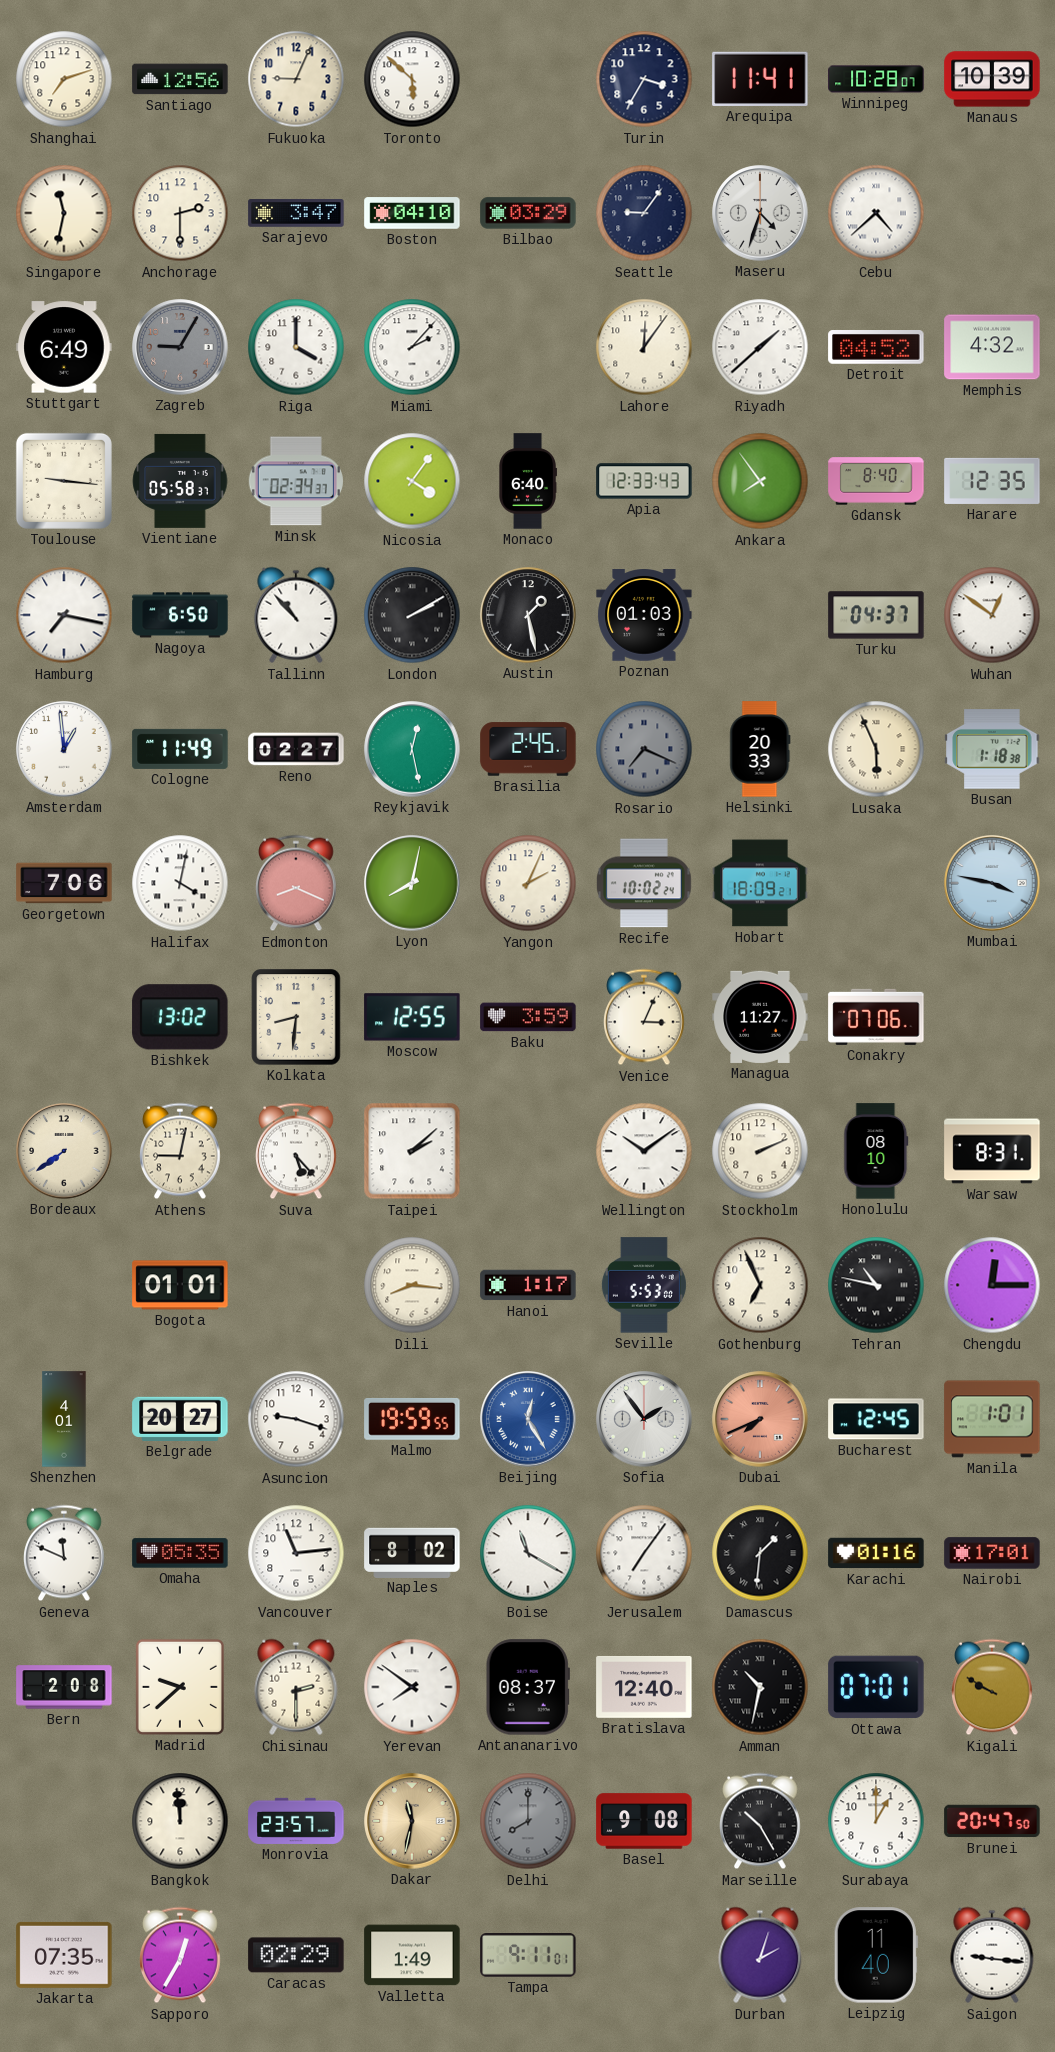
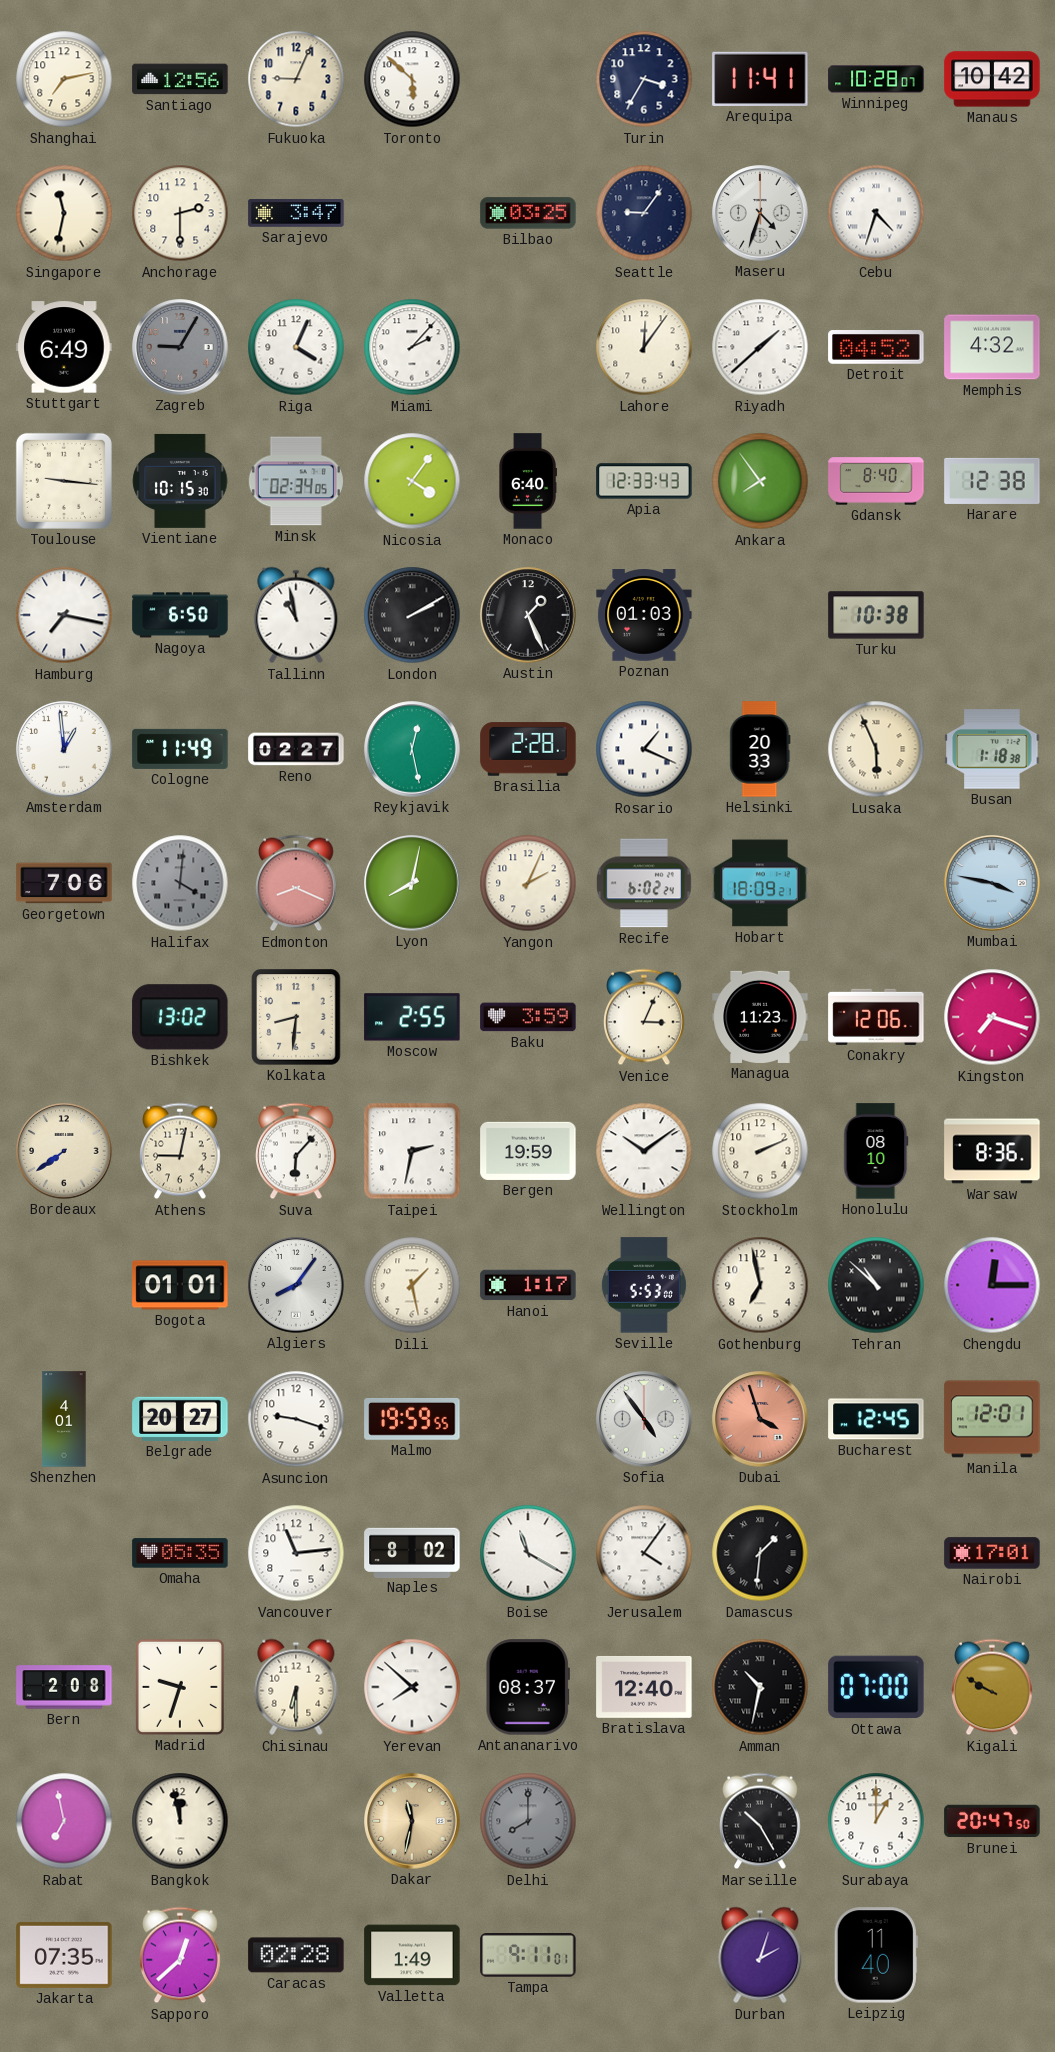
Shanghai: 7:12 -> 7:13
Manaus: 10:39 -> 10:42
Boston: 04:10 -> none
Bilbao: 03:29 -> 03:25
Cebu: 4:38 -> 4:33
Riga: 4:00 -> 4:04
Vientiane: 05:58 -> 10:15
Minsk: 02:34:37 -> 02:34:05
Harare: 12:35 -> 12:38
Tallinn: 10:53 -> 10:58
Austin: 1:28 -> 1:26
Turku: 04:37 -> 10:38
Wuhan: 12:51 -> none
Brasilia: 2:45 -> 2:28
Rosario: 7:19 -> 1:19
Rosario dial: grey -> white
Halifax: 4:02 -> 4:01
Halifax dial: white -> grey
Recife: 10:02 -> 6:02
Moscow: 12:55 -> 2:55
Managua: 11:27 -> 11:23
Conakry: 07:06 -> 12:06
Kingston: none -> 7:18
Suva: 5:23 -> 6:07
Taipei: 2:08 -> 2:32
Bergen: none -> 19:59
Warsaw: 8:31 -> 8:36
Algiers: none -> 8:06
Dili: 8:16 -> 1:28
Gothenburg: 6:56 -> 6:58
Tehran: 10:47 -> 10:52
Beijing: 12:25 -> none
Sofia: 1:54 -> 4:54
Dubai: 7:41 -> 3:57
Manila: 1:01 -> 12:01
Geneva: 11:49 -> none
Jerusalem: 7:06 -> 4:06
Karachi: 01:16 -> none
Madrid: 9:38 -> 9:33
Chisinau: 2:30 -> 6:30
Yerevan: 7:51 -> 7:52
Ottawa: 07:01 -> 07:00
Rabat: none -> 6:58
Bangkok: 11:59 -> 11:58
Monrovia: 23:57 -> none
Basel: 9:08 -> none
Sapporo: 12:35 -> 12:38
Caracas: 02:29 -> 02:28
Saigon: 9:16 -> none
